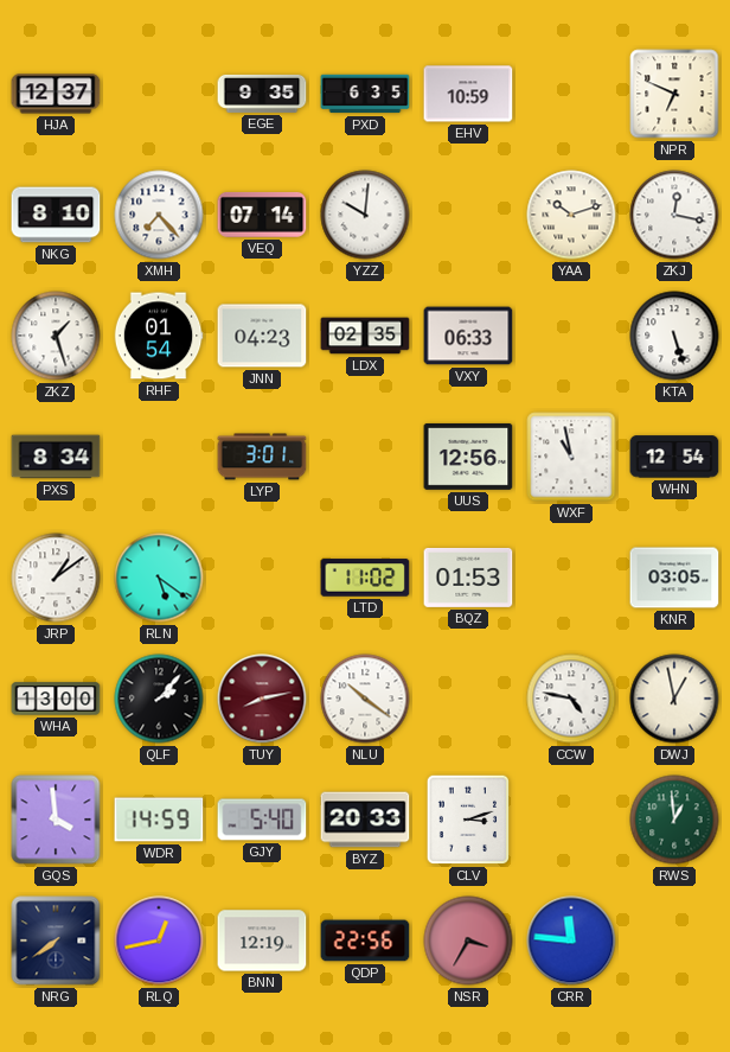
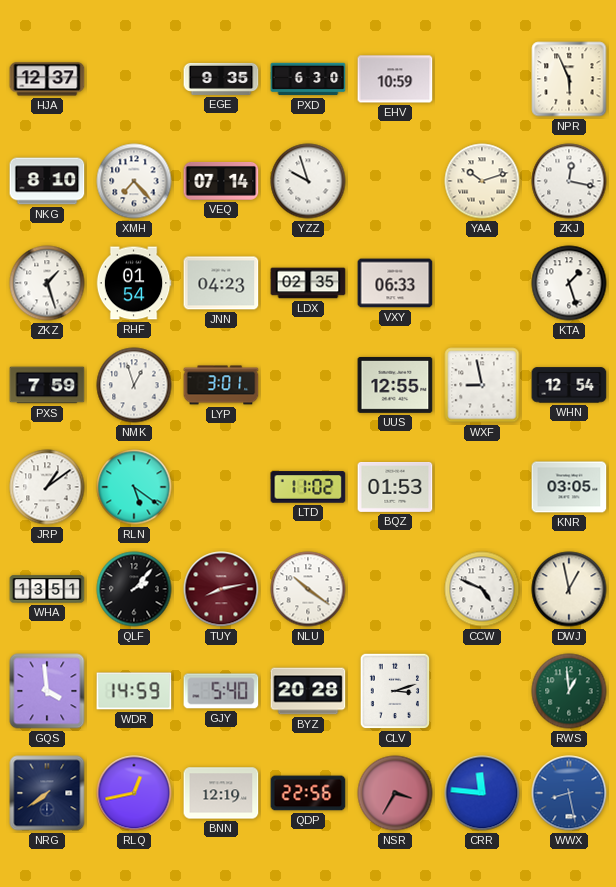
PXD: 6:35 -> 6:30
NPR: 6:49 -> 5:56
YZZ: 10:01 -> 9:57
KTA: 5:27 -> 1:27
PXS: 8:34 -> 7:59
NMK: none -> 12:57
UUS: 12:56 -> 12:55
WXF: 10:58 -> 8:58
WHA: 13:00 -> 13:51
CCW: 4:47 -> 4:49
BYZ: 20:33 -> 20:28
WWX: none -> 8:28
